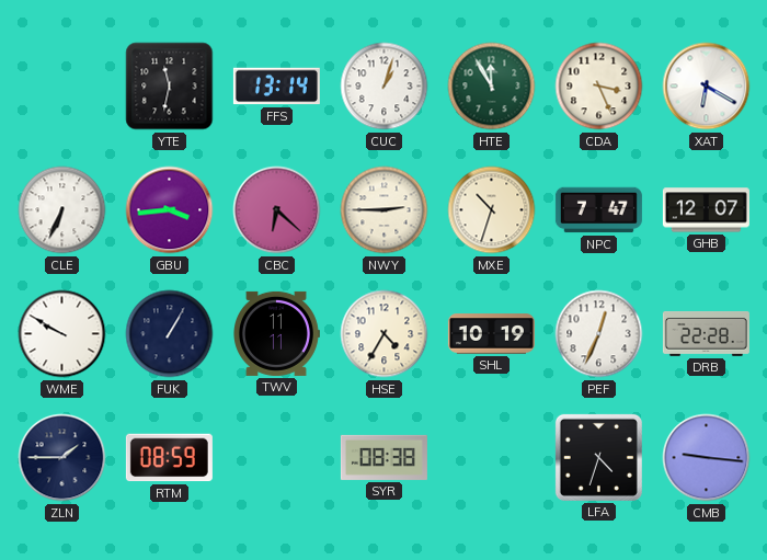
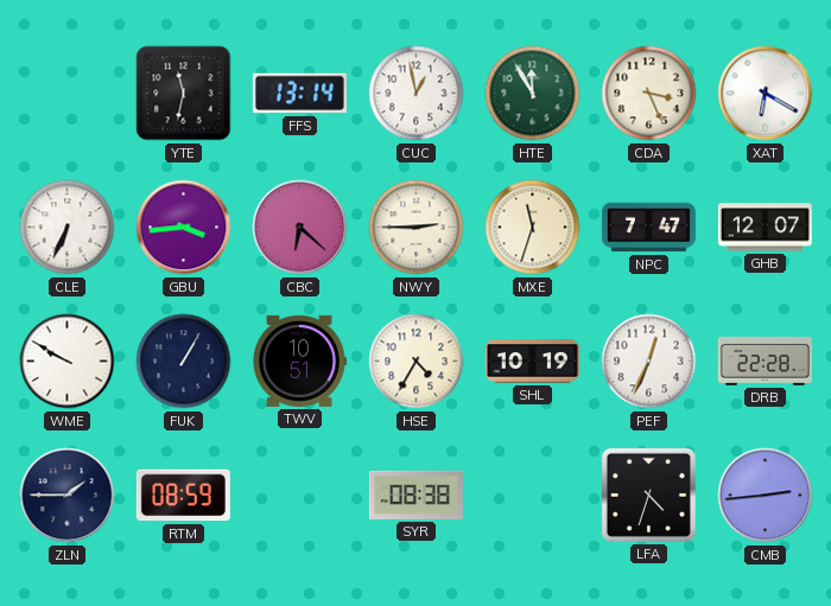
CUC: 1:03 -> 12:58
MXE: 10:33 -> 11:33
TWV: 11:11 -> 10:51
CMB: 9:16 -> 2:44
